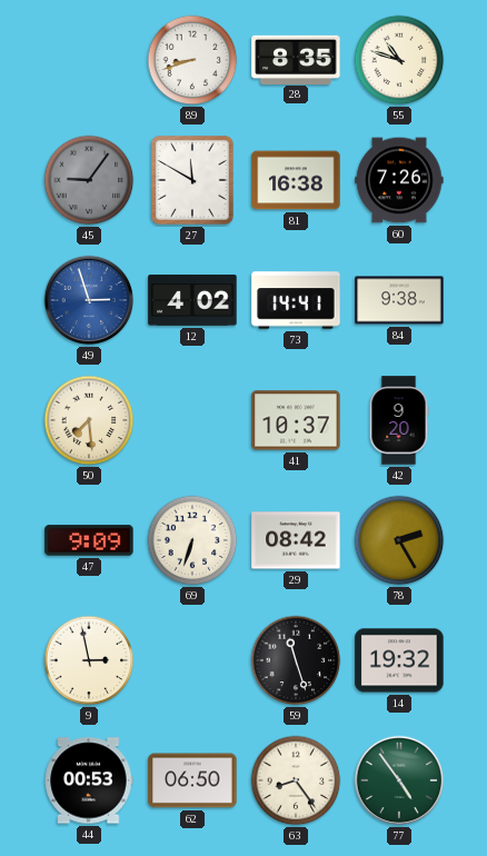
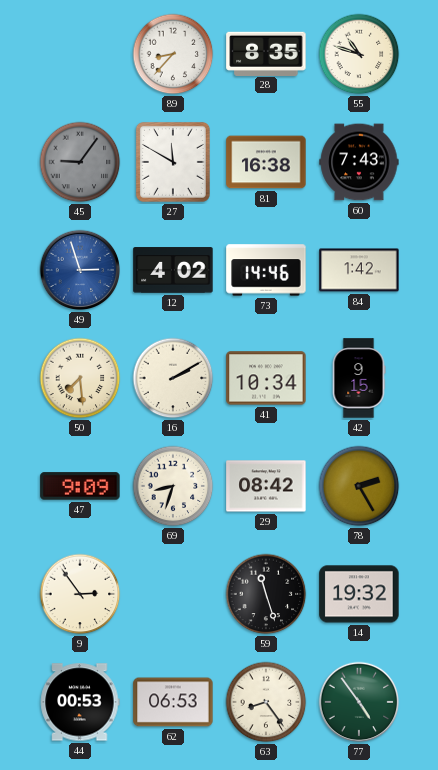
89: 8:42 -> 8:37
60: 7:26 -> 7:43
73: 14:41 -> 14:46
84: 9:38 -> 1:42
16: none -> 2:10
41: 10:37 -> 10:34
42: 9:20 -> 9:15
69: 6:33 -> 8:33
9: 2:58 -> 2:54
62: 06:50 -> 06:53
